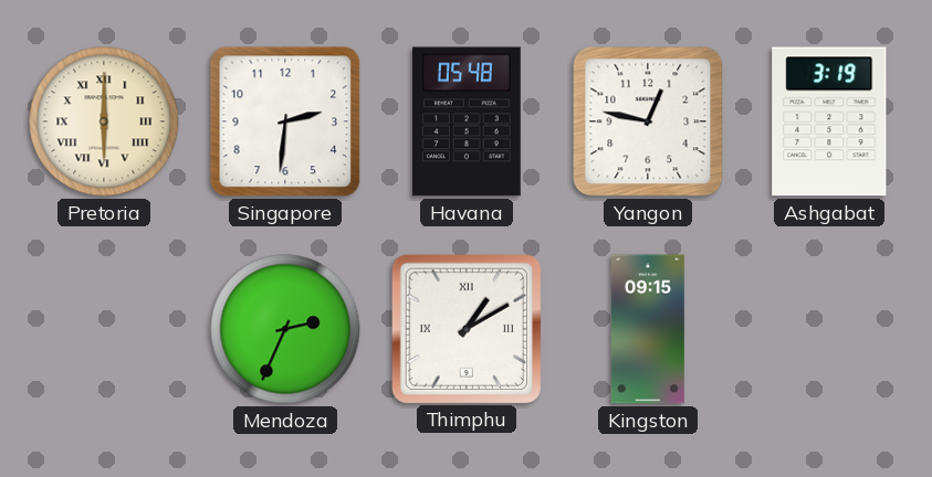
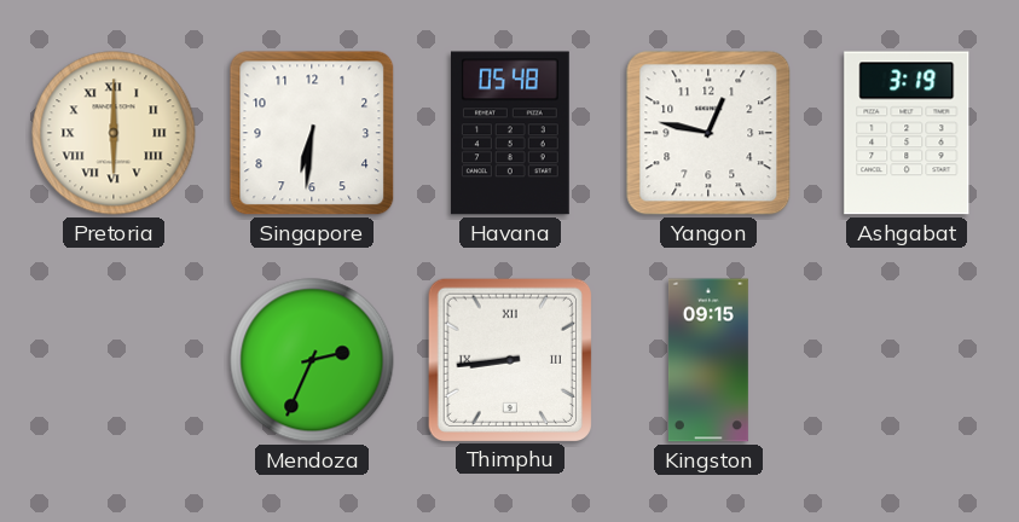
Singapore: 2:31 -> 6:31
Thimphu: 1:10 -> 8:44
